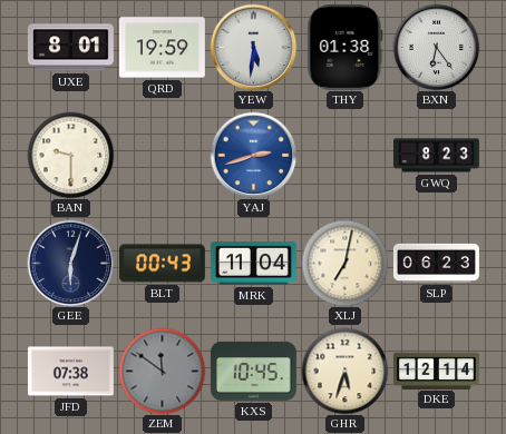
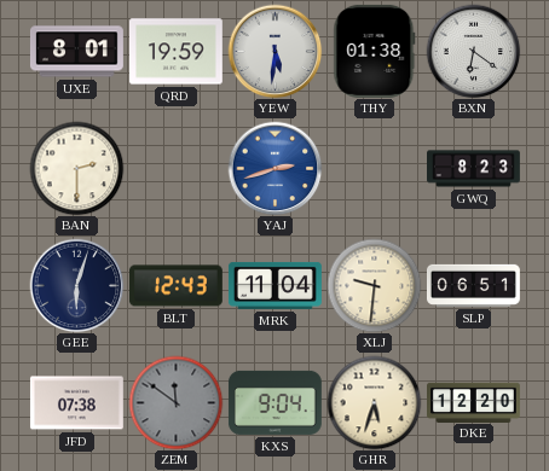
BXN: 6:24 -> 6:21
BAN: 9:30 -> 2:30
BLT: 00:43 -> 12:43
XLJ: 7:02 -> 9:31
SLP: 06:23 -> 06:51
KXS: 10:45 -> 9:04
DKE: 12:14 -> 12:20
